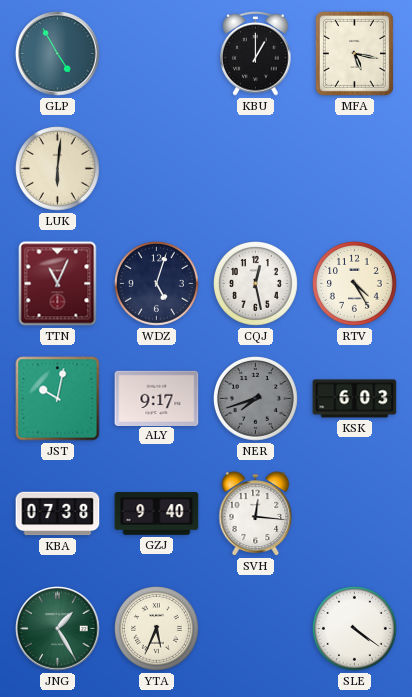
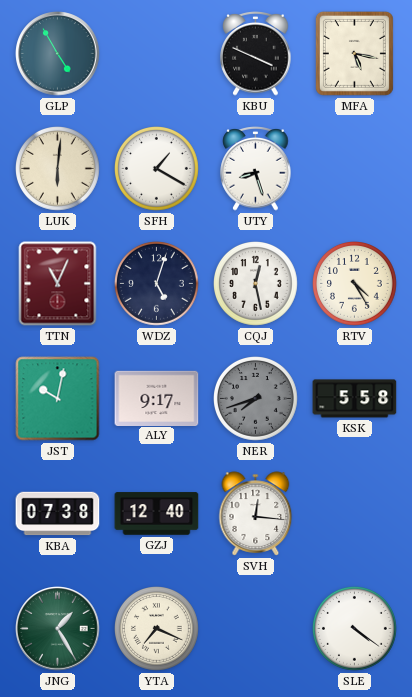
KBU: 1:00 -> 3:49
SFH: none -> 1:20
UTY: none -> 8:27
KSK: 6:03 -> 5:58
GZJ: 9:40 -> 12:40
YTA: 5:34 -> 7:19
